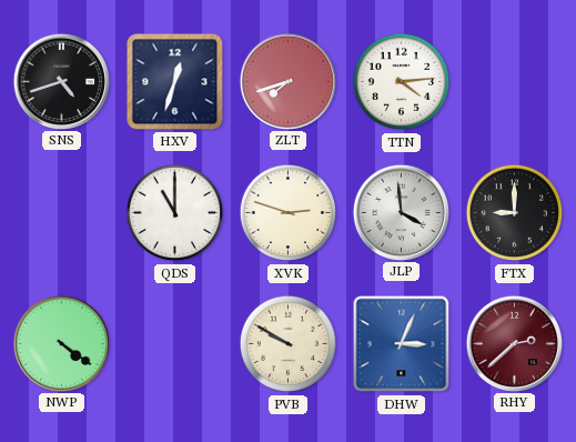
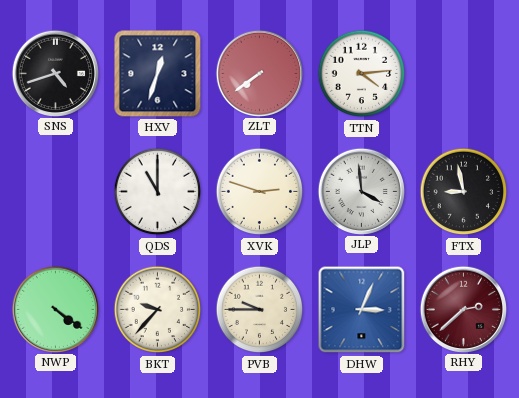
ZLT: 7:42 -> 7:39
FTX: 9:00 -> 8:58
BKT: none -> 9:37
PVB: 9:50 -> 9:45
